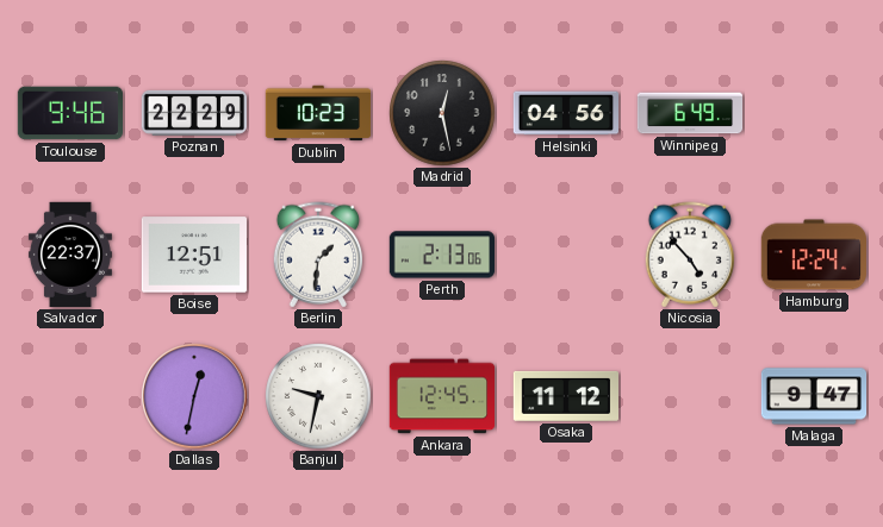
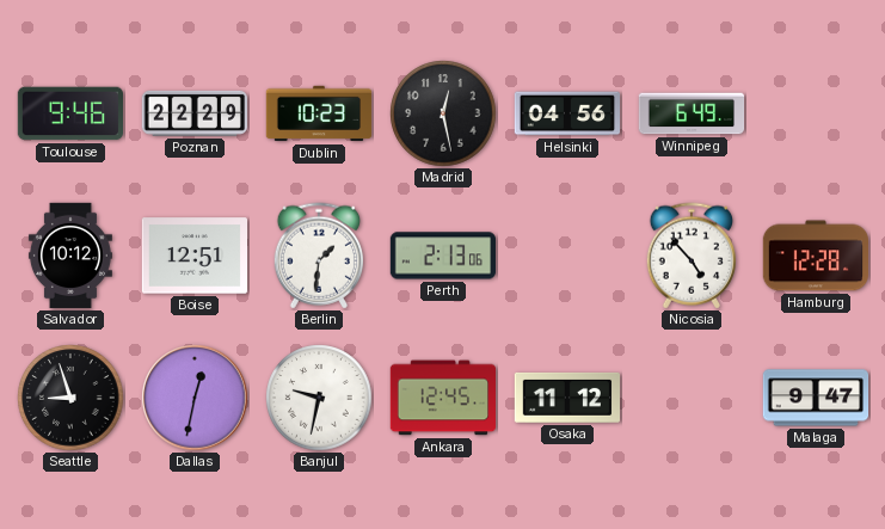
Salvador: 22:37 -> 10:12
Hamburg: 12:24 -> 12:28
Seattle: none -> 8:57
